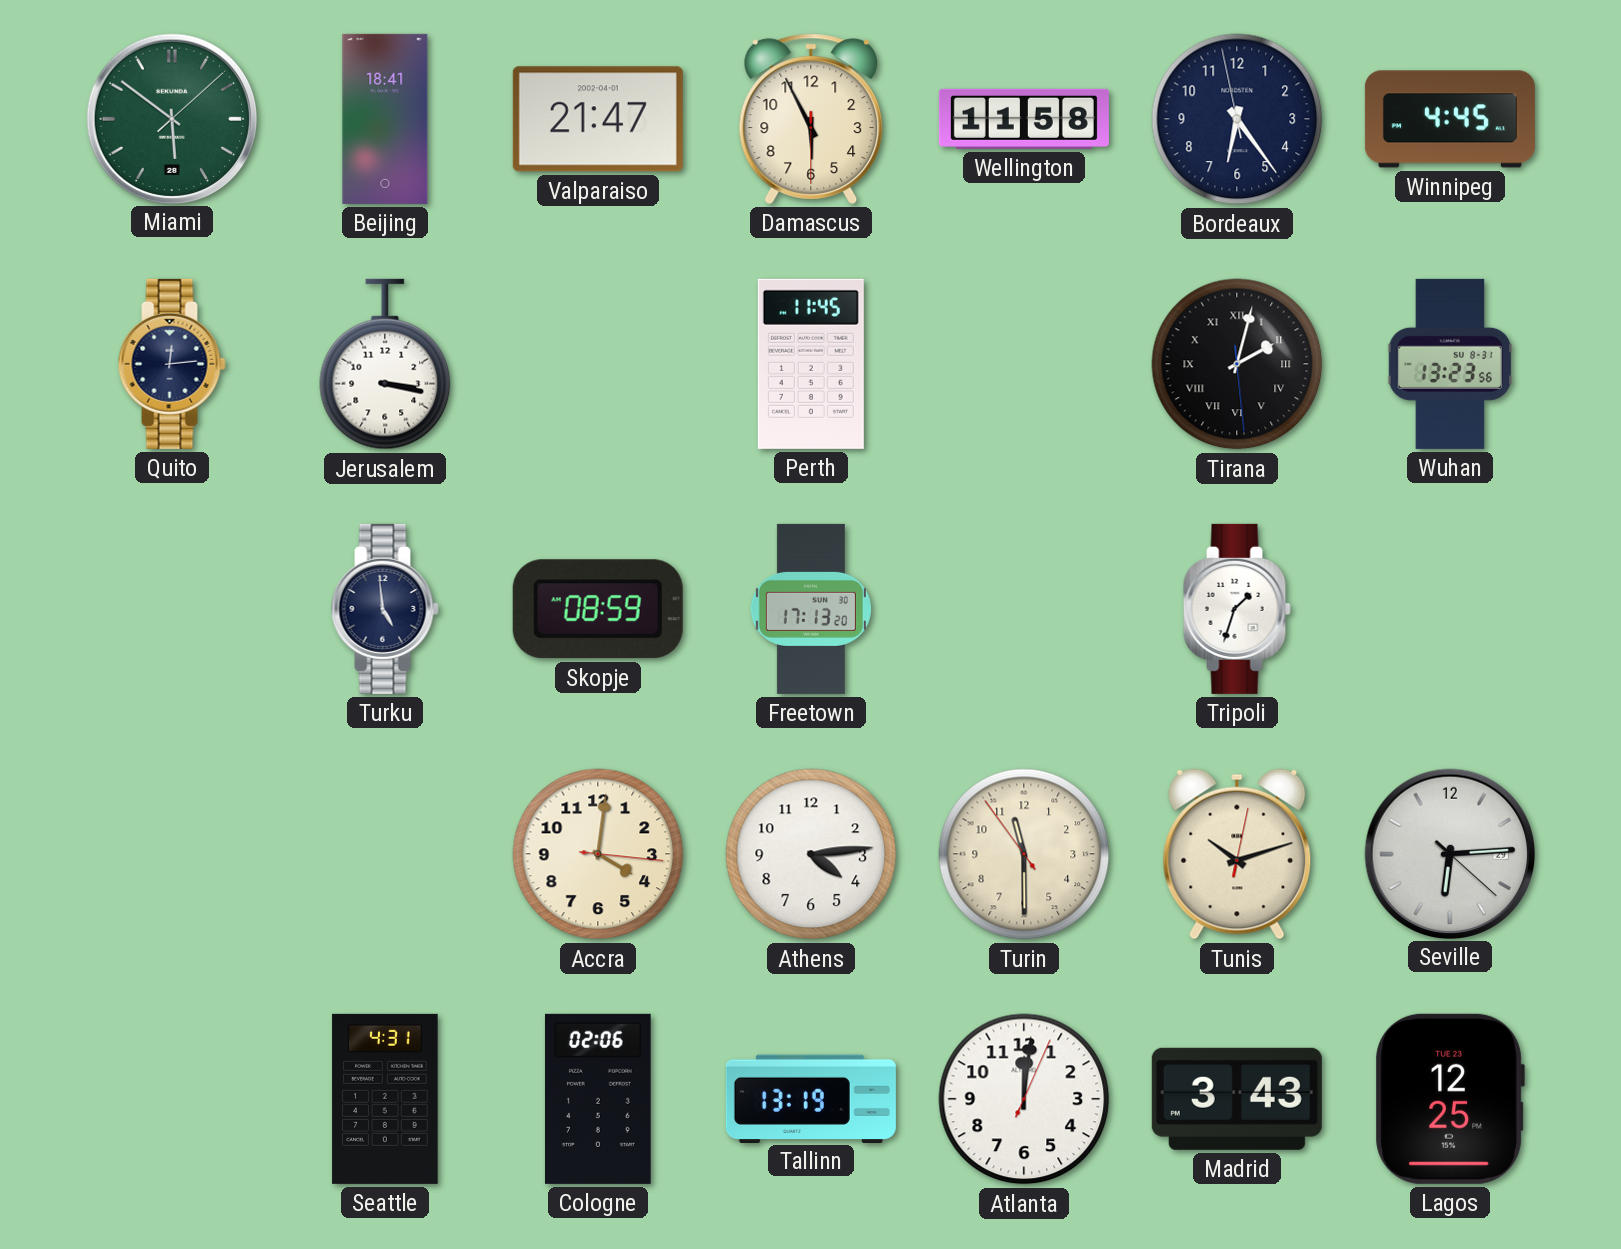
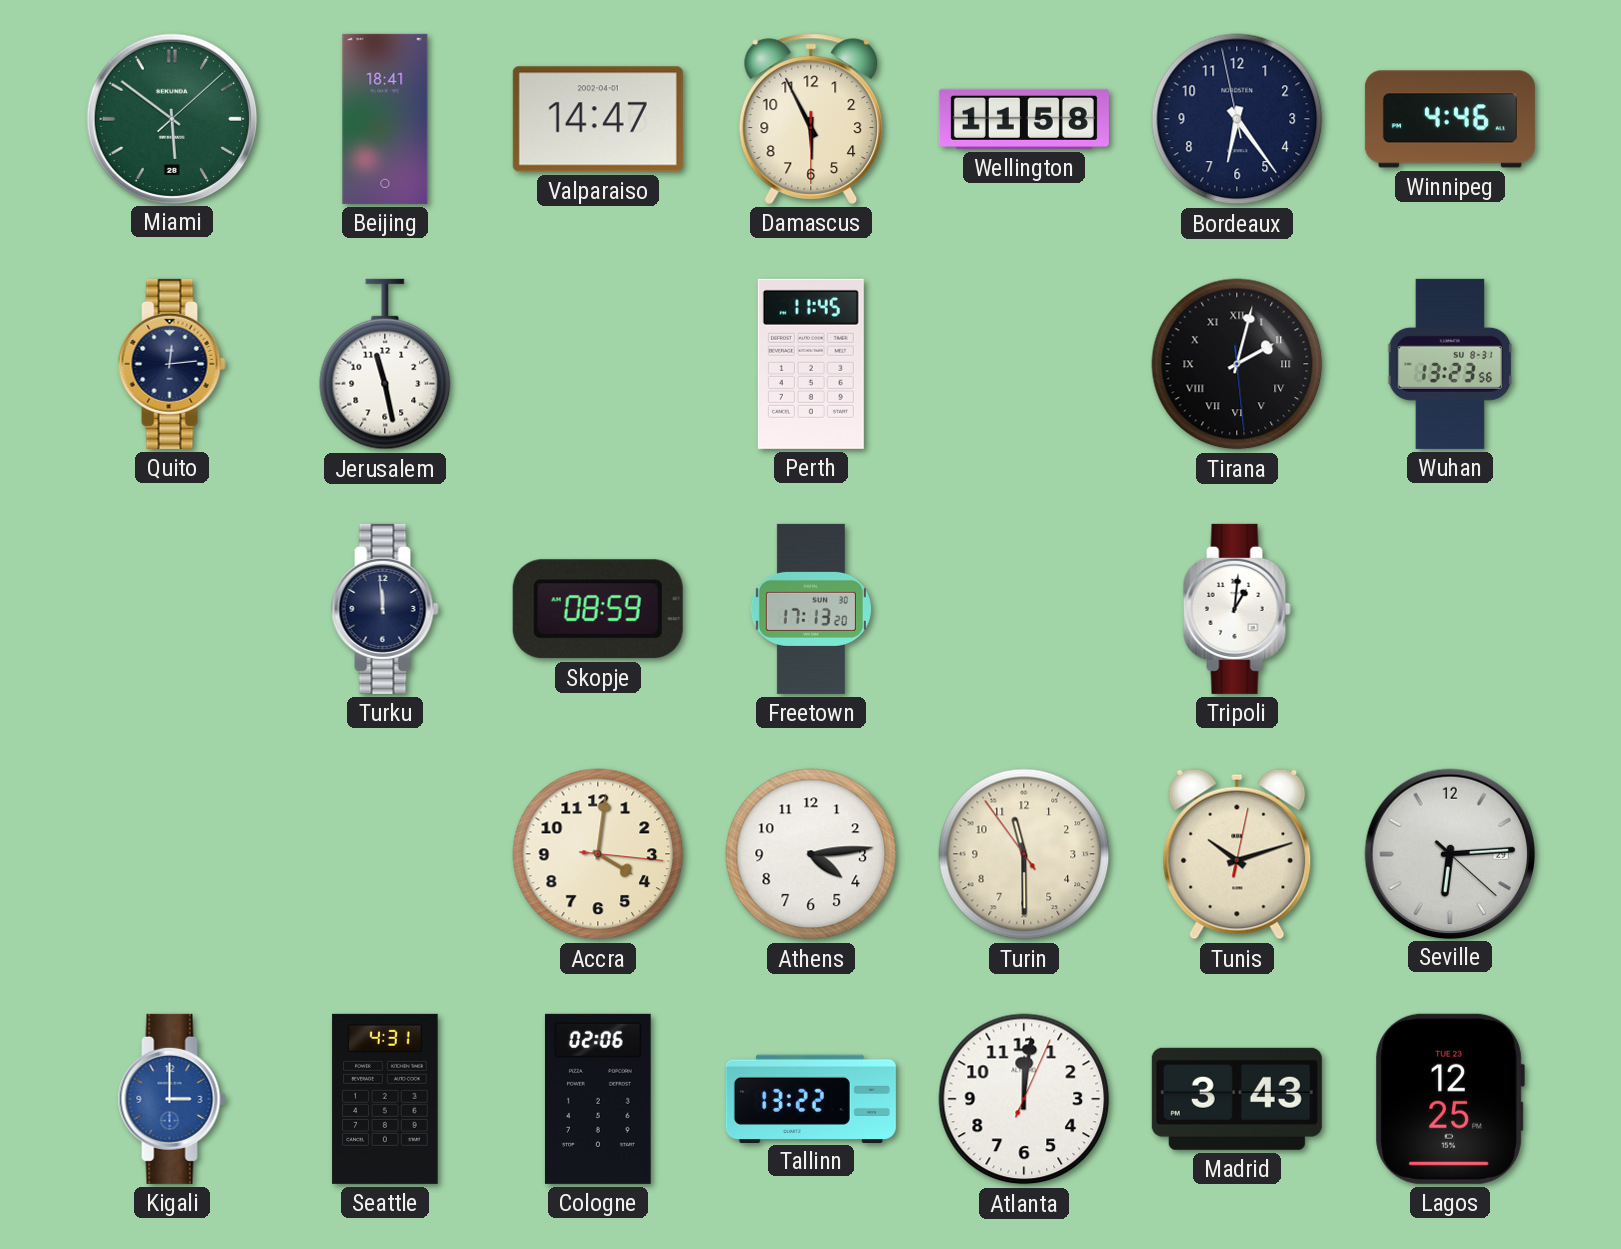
Valparaiso: 21:47 -> 14:47
Winnipeg: 4:45 -> 4:46
Jerusalem: 3:17 -> 11:28
Turku: 4:59 -> 11:59
Tripoli: 1:33 -> 1:01
Kigali: none -> 3:00
Tallinn: 13:19 -> 13:22
